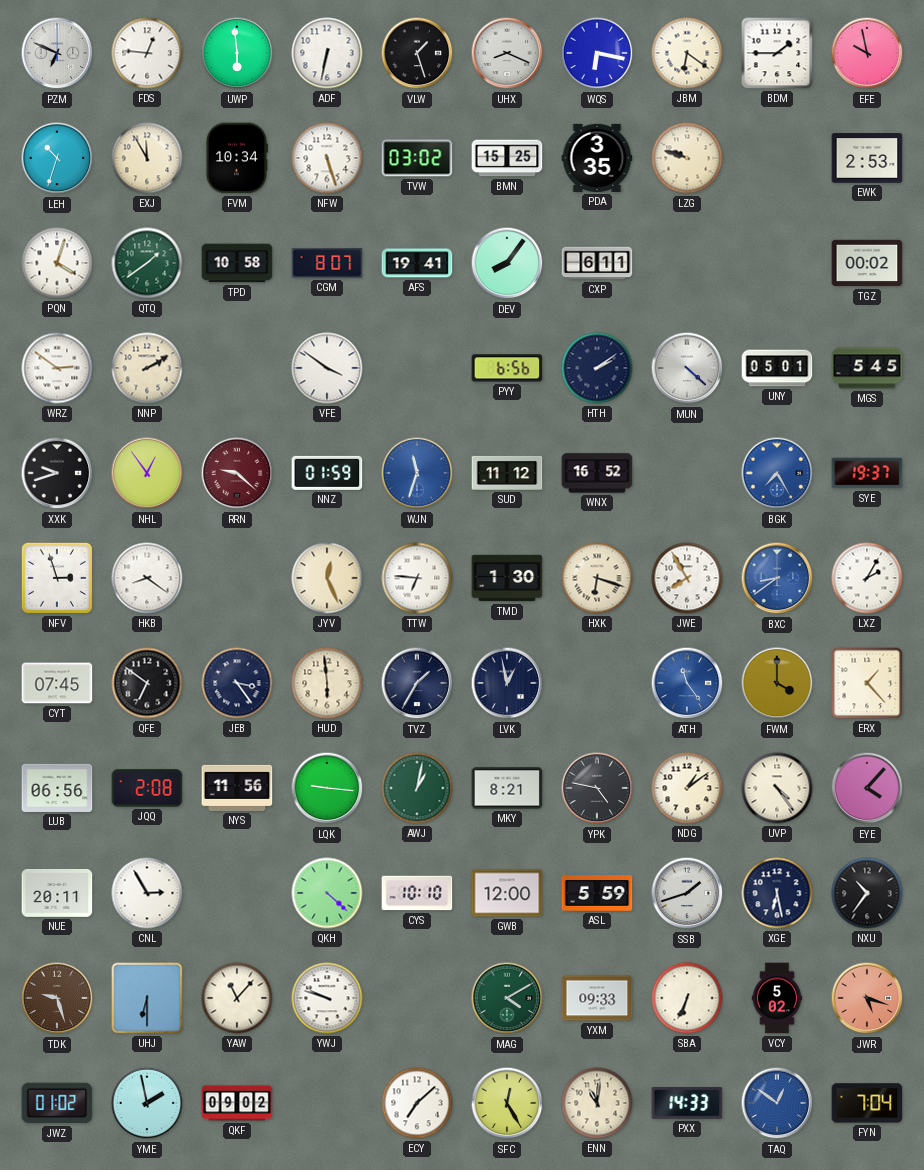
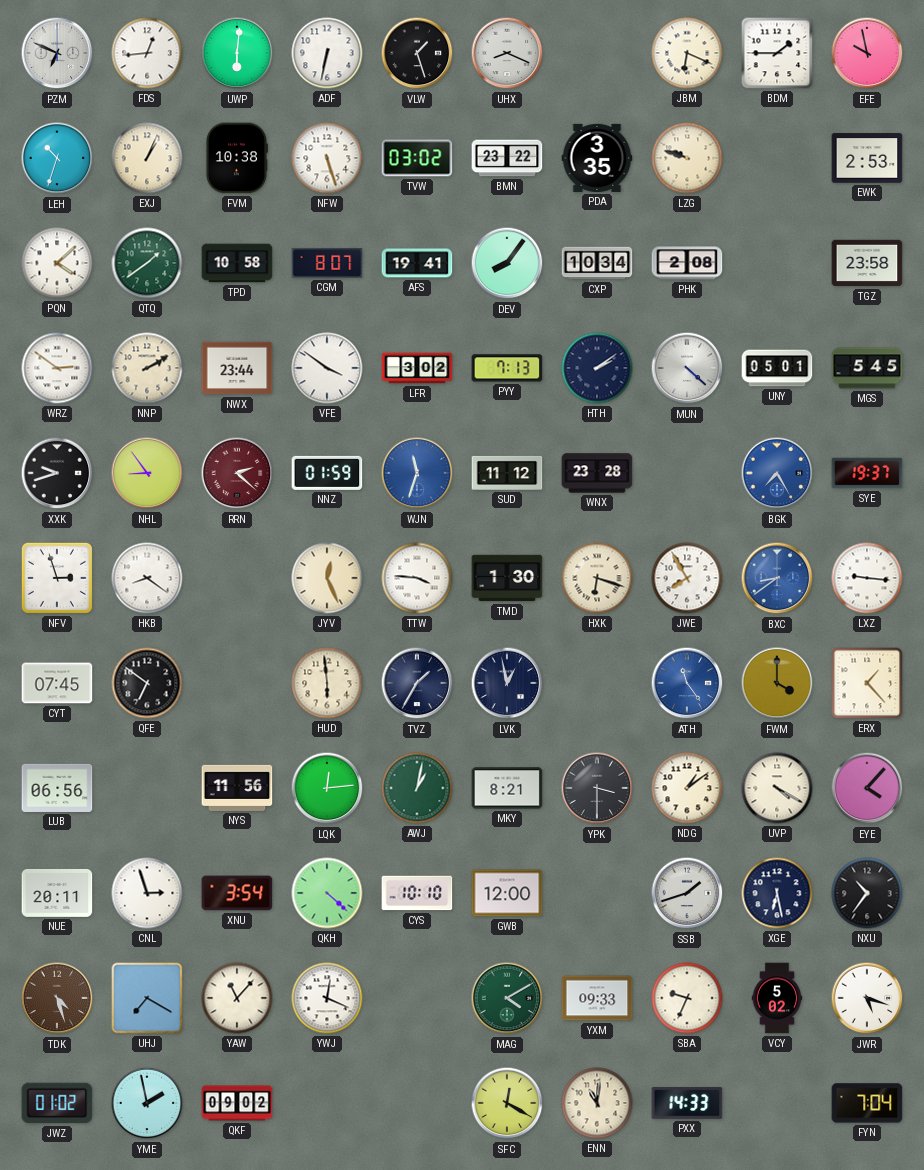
FDS: 12:46 -> 12:44
UWP: 5:59 -> 6:01
WQS: 6:17 -> none
JBM: 6:21 -> 6:19
EXJ: 11:55 -> 1:04
FVM: 10:34 -> 10:38
BMN: 15:25 -> 23:22
PQN: 4:03 -> 4:08
CXP: 6:11 -> 10:34
PHK: none -> 2:08
TGZ: 00:02 -> 23:58
NWX: none -> 23:44
LFR: none -> 3:02
PYY: 6:56 -> 7:13
NHL: 12:54 -> 8:54
RRN: 9:22 -> 2:22
WNX: 16:52 -> 23:28
TTW: 6:46 -> 3:46
LXZ: 2:05 -> 9:16
JEB: 3:24 -> none
JQQ: 2:08 -> none
LQK: 9:16 -> 12:14
YPK: 4:47 -> 3:30
UVP: 4:24 -> 4:20
CNL: 2:55 -> 2:57
XNU: none -> 3:54
ASL: 5:59 -> none
TDK: 9:27 -> 4:27
UHJ: 6:30 -> 7:20
YWJ: 9:48 -> 12:19
SBA: 6:34 -> 9:34
JWR dial: salmon -> white
ECY: 7:08 -> none
SFC: 12:25 -> 12:20
TAQ: 12:51 -> none
